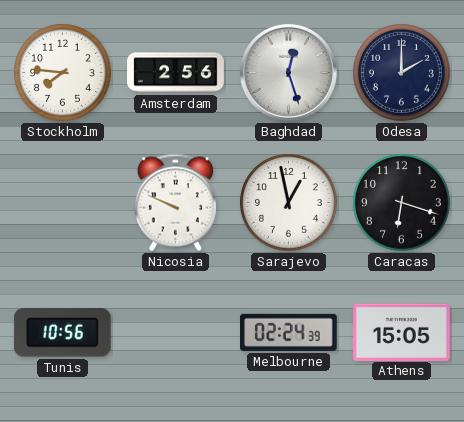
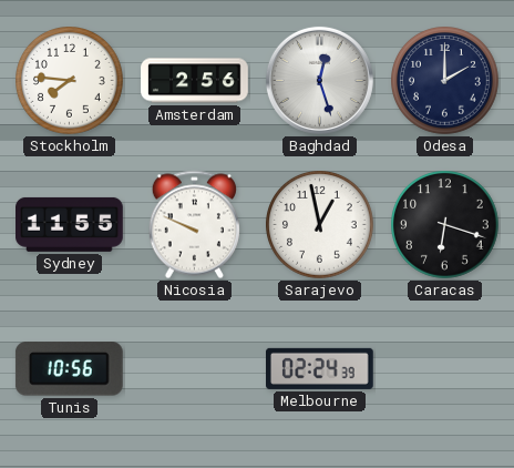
Sydney: none -> 11:55
Athens: 15:05 -> none
